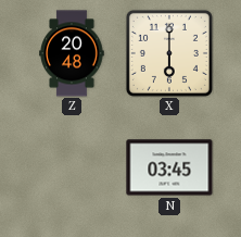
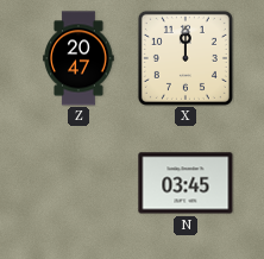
Z: 20:48 -> 20:47
X: 6:00 -> 12:00
